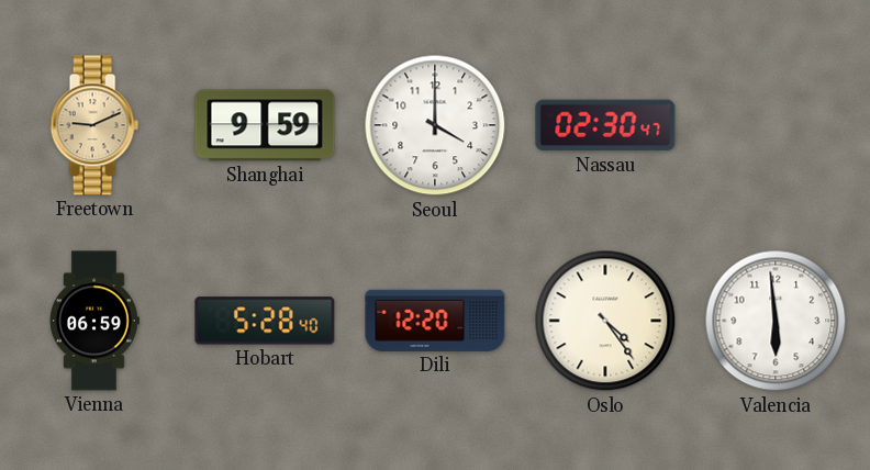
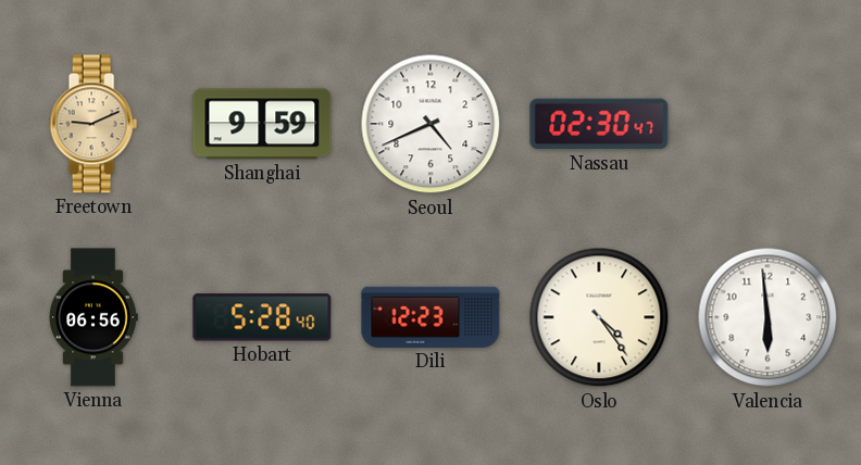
Seoul: 4:00 -> 4:41
Vienna: 06:59 -> 06:56
Dili: 12:20 -> 12:23
